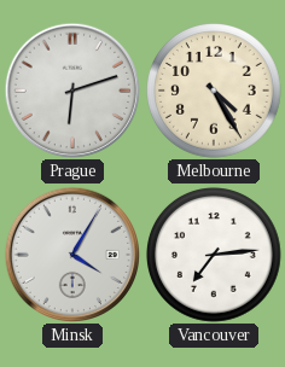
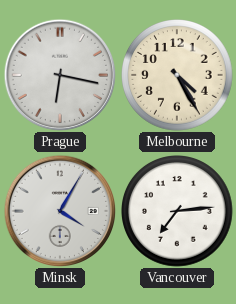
Prague: 6:12 -> 6:17
